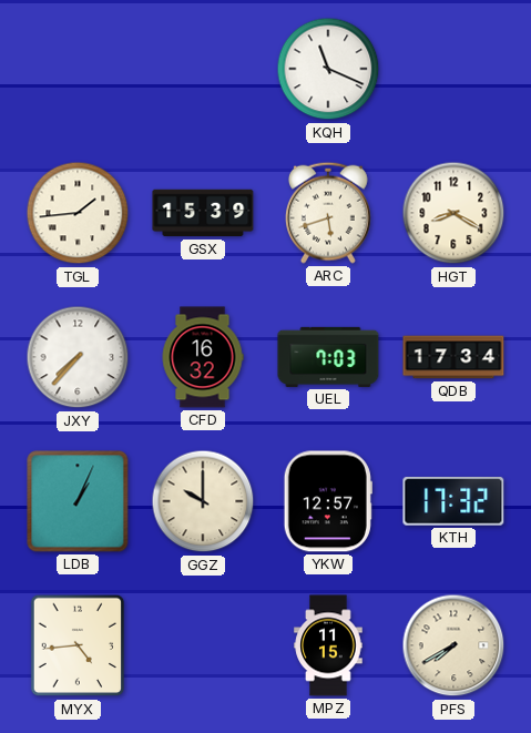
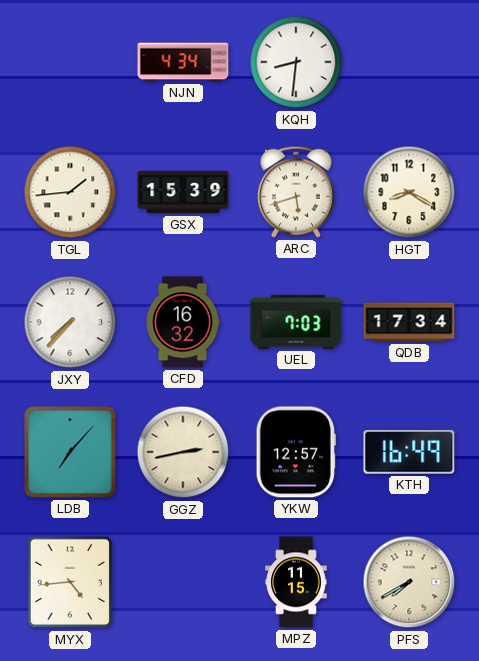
NJN: none -> 4:34
KQH: 11:19 -> 8:31
LDB: 1:04 -> 7:07
GGZ: 10:00 -> 2:43
KTH: 17:32 -> 16:49
